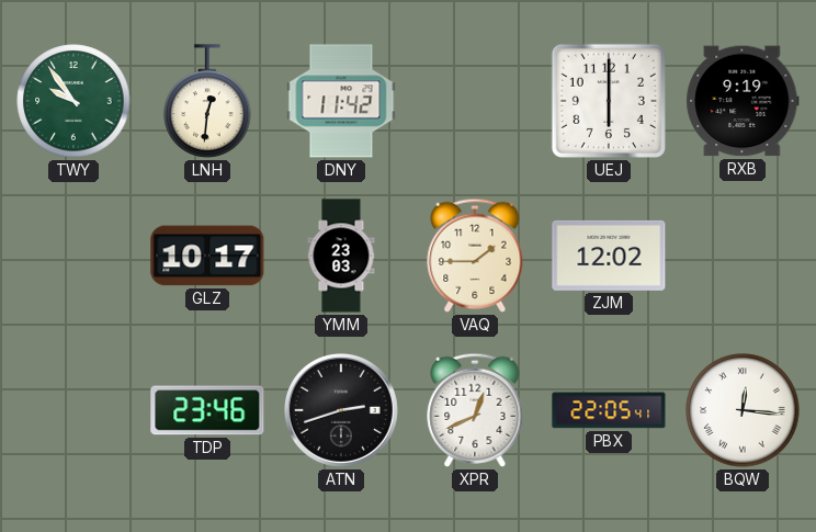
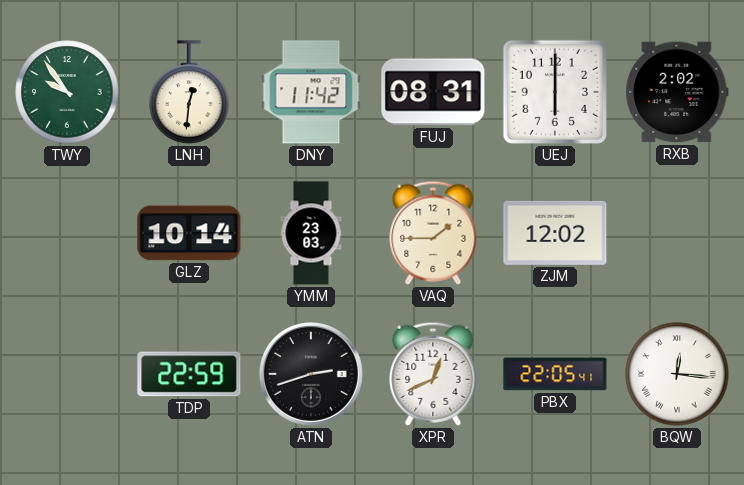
FUJ: none -> 08:31
RXB: 9:19 -> 2:02
GLZ: 10:17 -> 10:14
TDP: 23:46 -> 22:59
